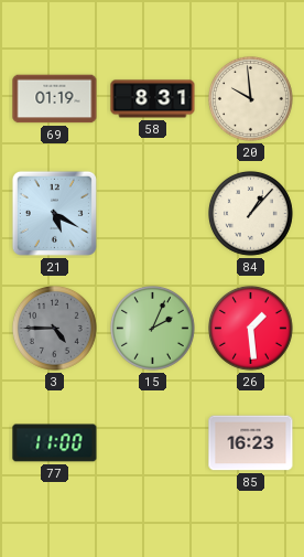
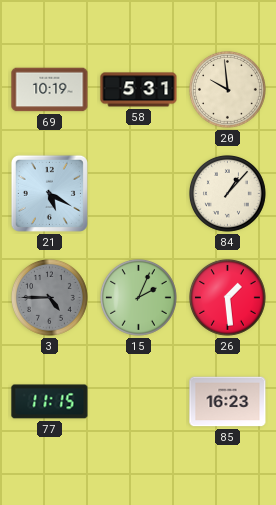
69: 01:19 -> 10:19
58: 8:31 -> 5:31
77: 11:00 -> 11:15
